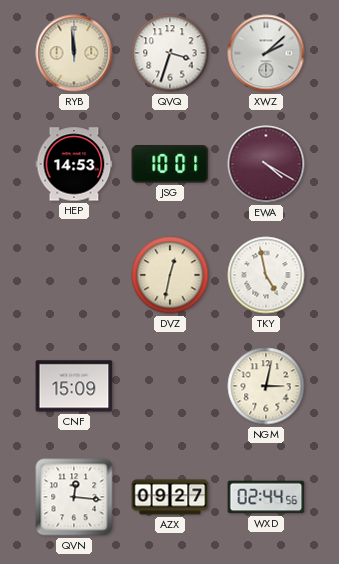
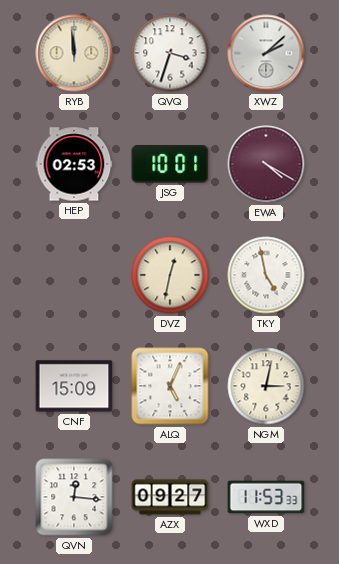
HEP: 14:53 -> 02:53
ALQ: none -> 5:04
WXD: 02:44 -> 11:53
